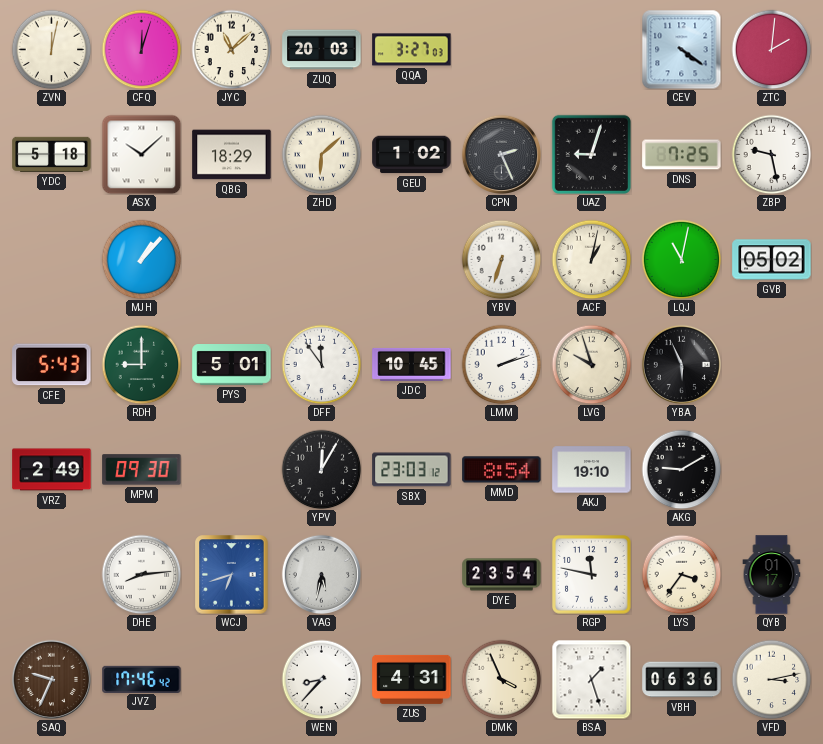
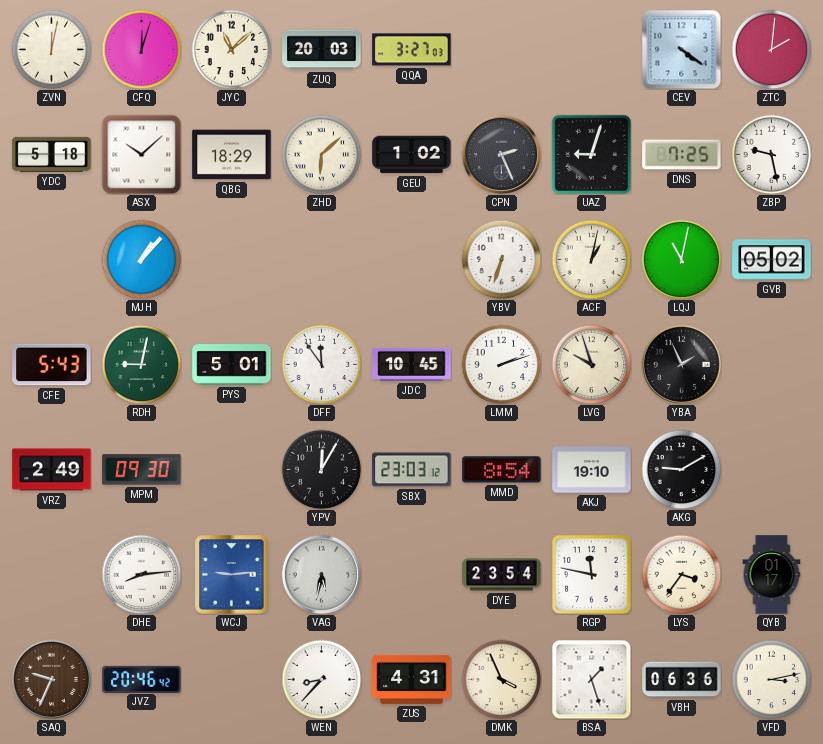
RDH: 9:00 -> 9:02
YBA: 5:56 -> 1:56
WCJ: 6:42 -> 9:14
JVZ: 17:46 -> 20:46
